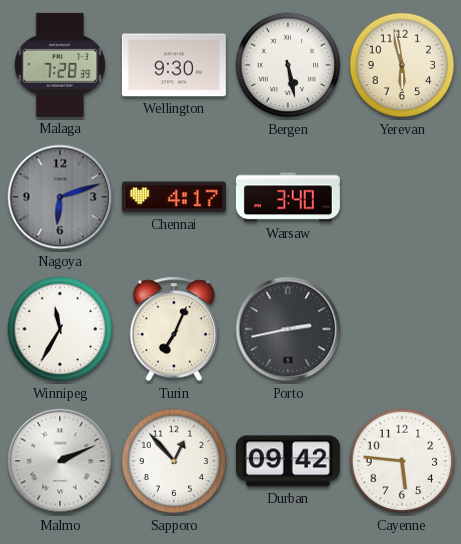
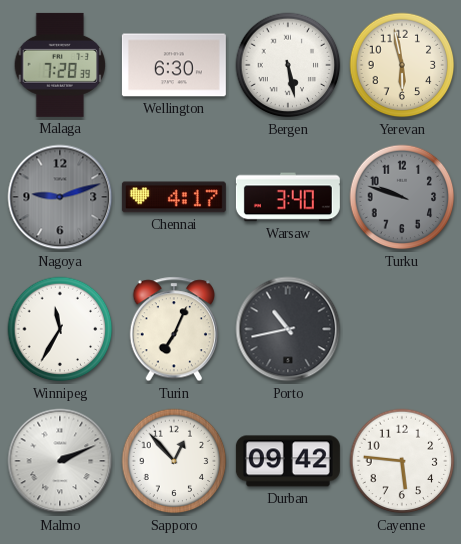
Wellington: 9:30 -> 6:30
Nagoya: 6:12 -> 9:12
Turku: none -> 9:48
Porto: 2:43 -> 10:43
